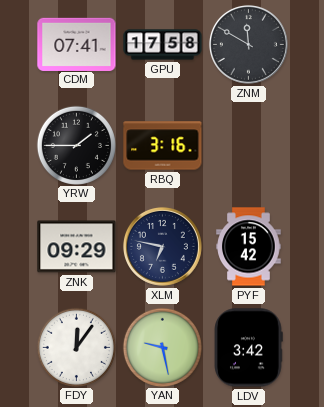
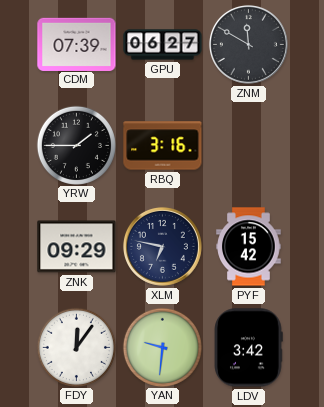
CDM: 07:41 -> 07:39
GPU: 17:58 -> 06:27
YAN: 9:28 -> 9:31
